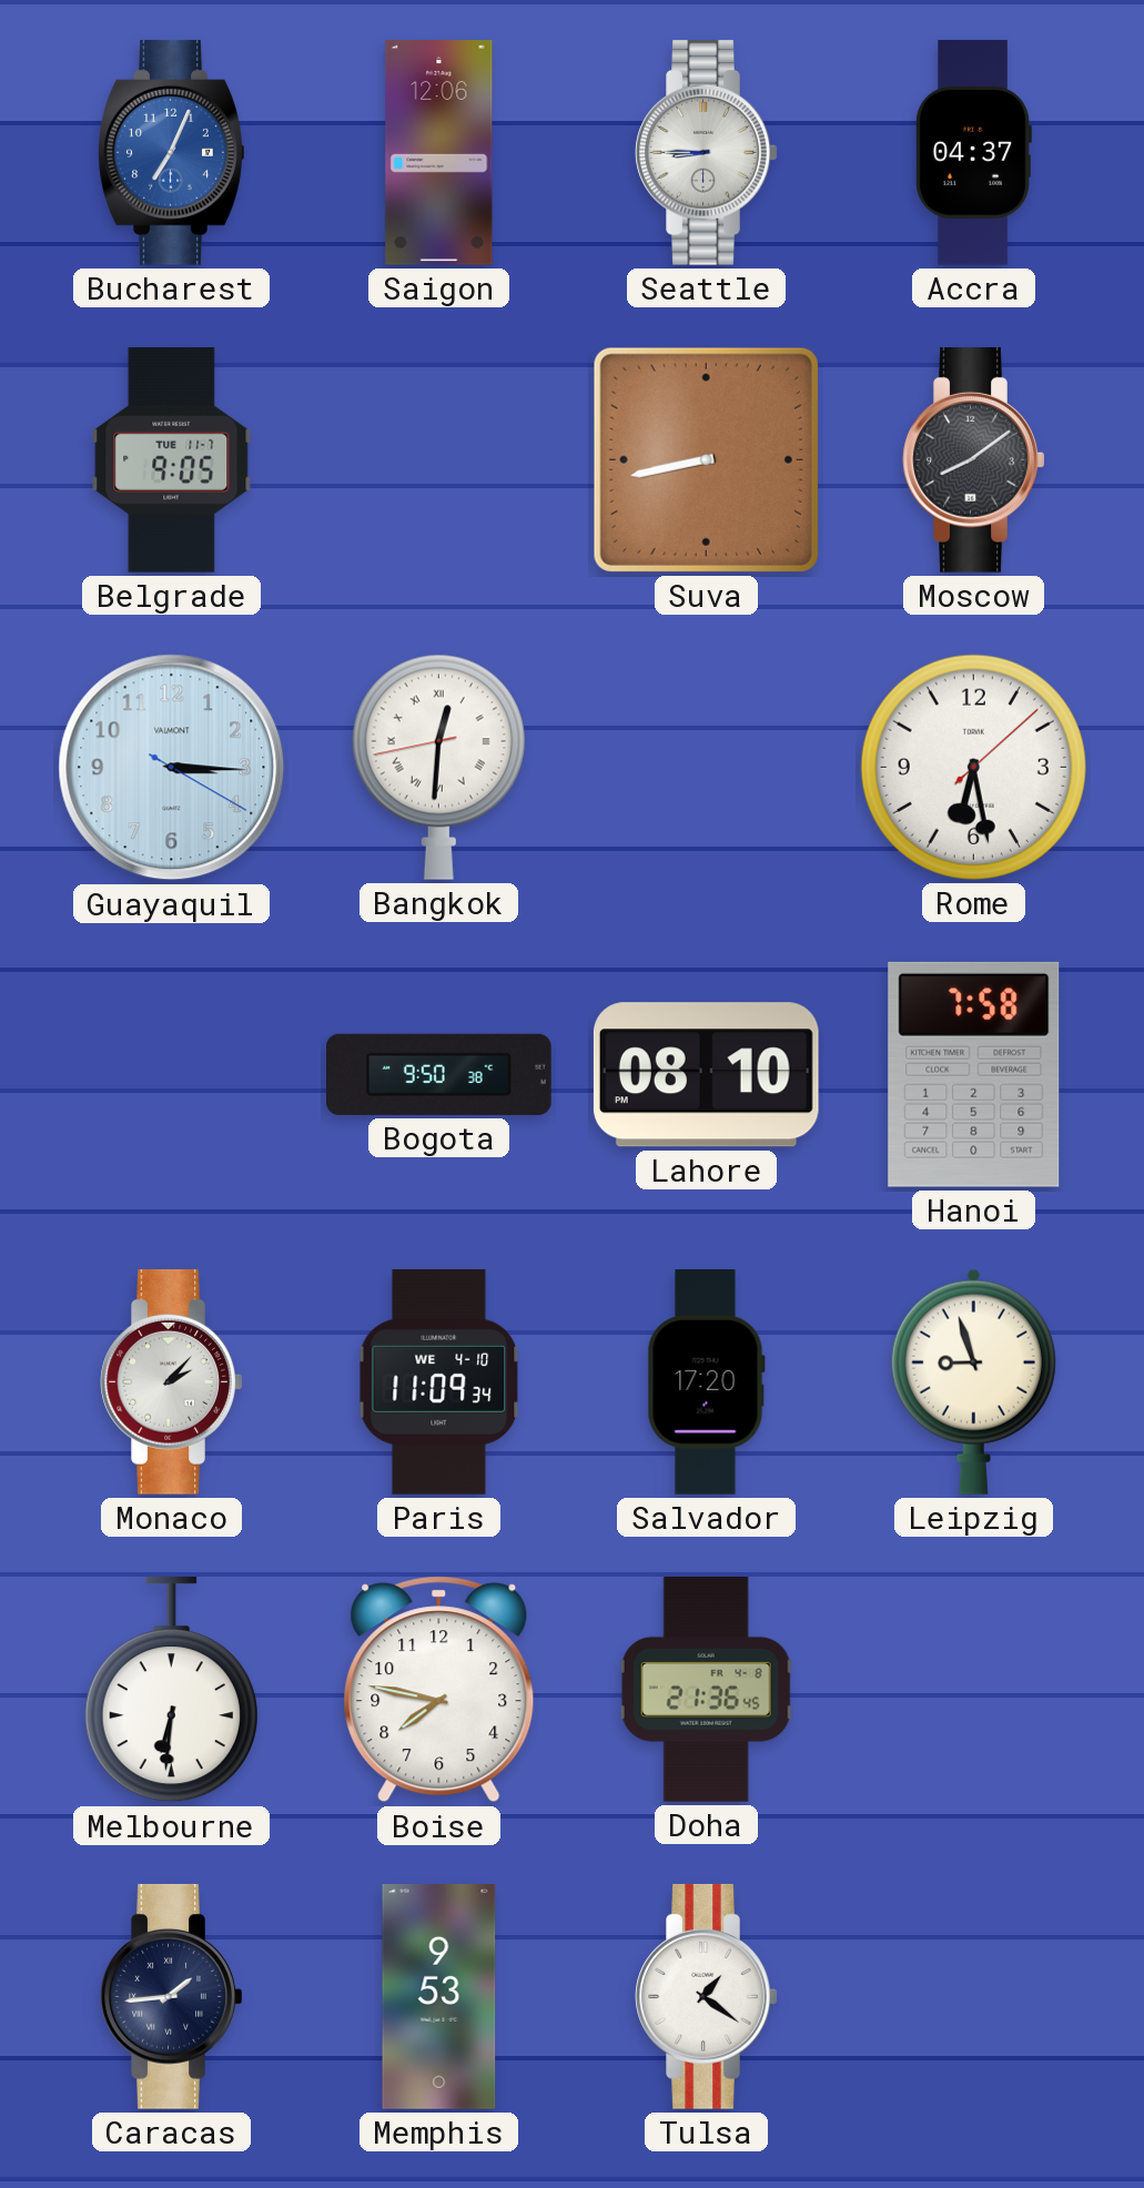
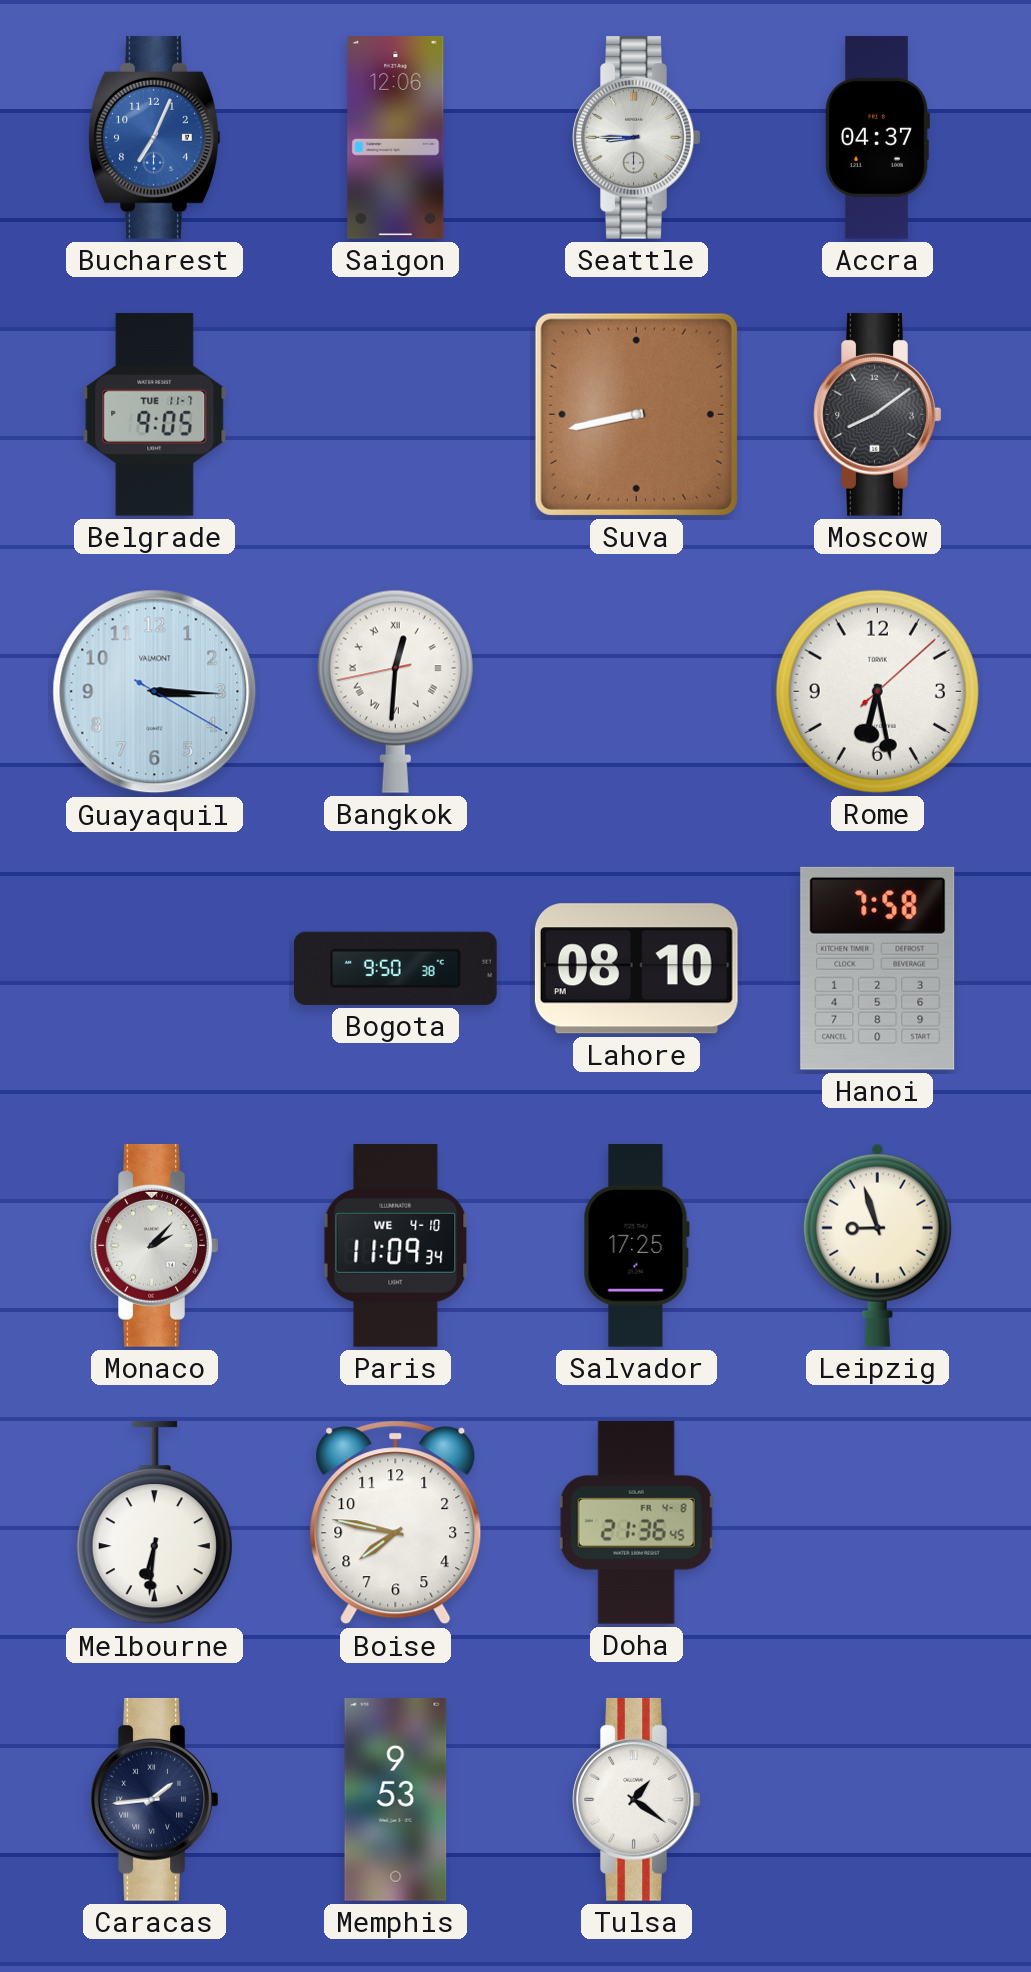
Salvador: 17:20 -> 17:25
